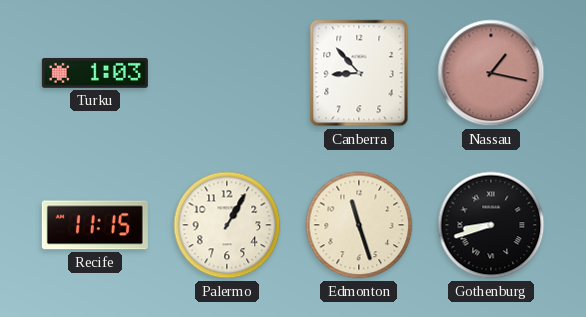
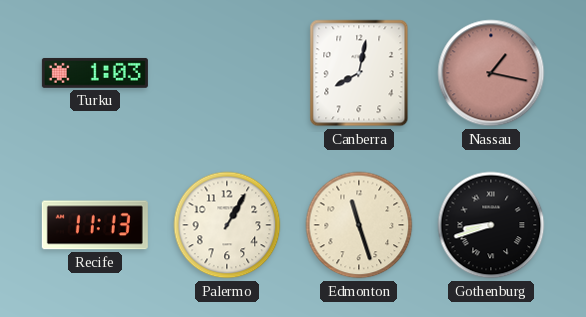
Canberra: 8:53 -> 8:02
Recife: 11:15 -> 11:13
